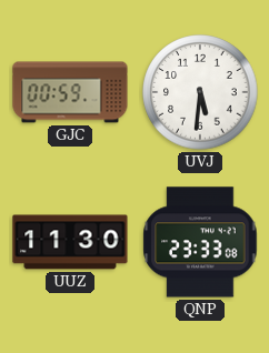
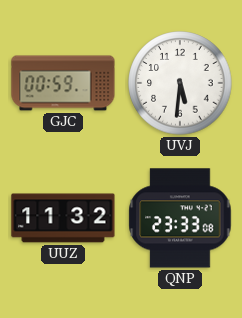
UUZ: 11:30 -> 11:32
